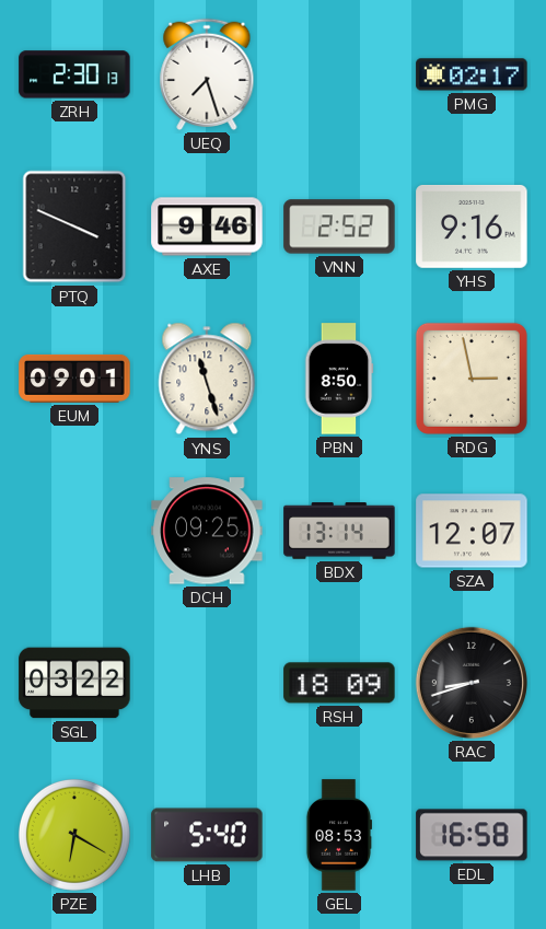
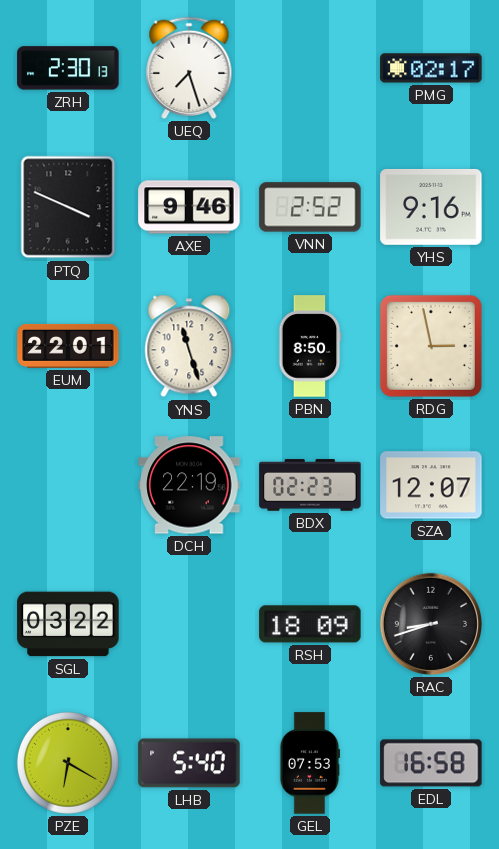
EUM: 09:01 -> 22:01
DCH: 09:25 -> 22:19
BDX: 13:14 -> 02:23
GEL: 08:53 -> 07:53
